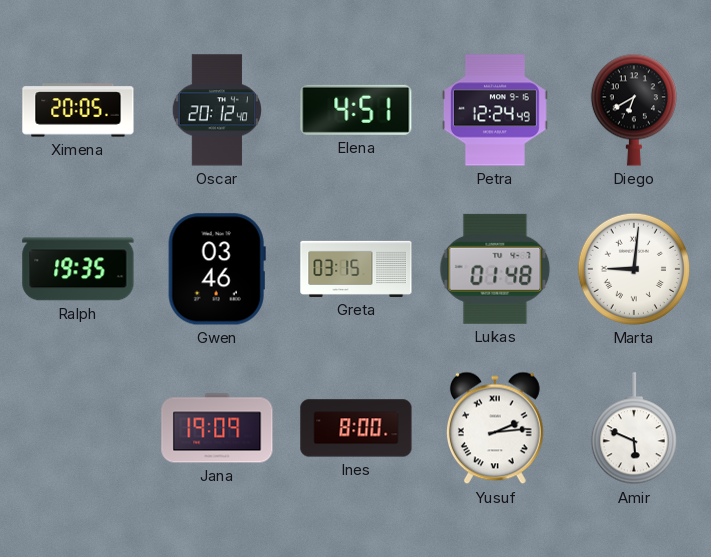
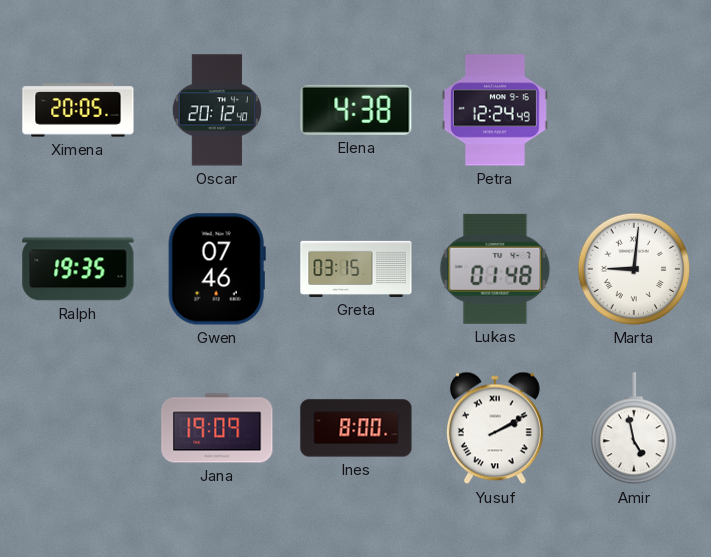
Elena: 4:51 -> 4:38
Diego: 6:40 -> none
Gwen: 03:46 -> 07:46
Yusuf: 2:14 -> 2:10
Amir: 5:49 -> 4:58
